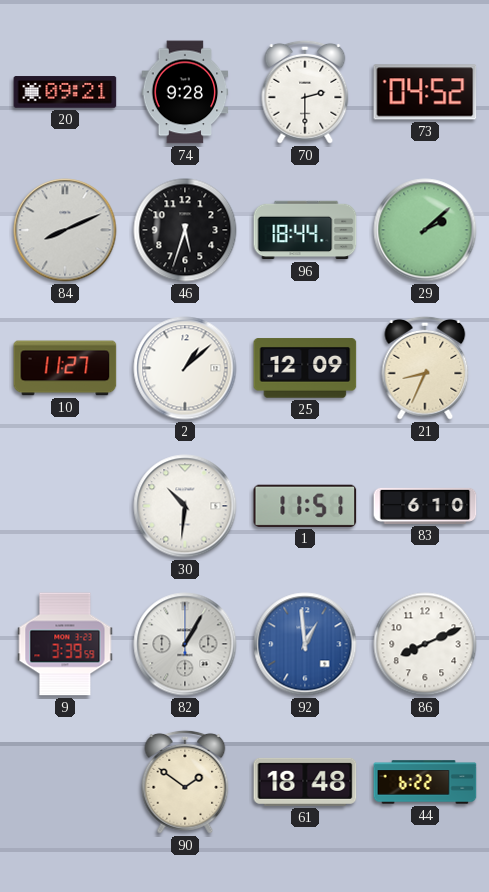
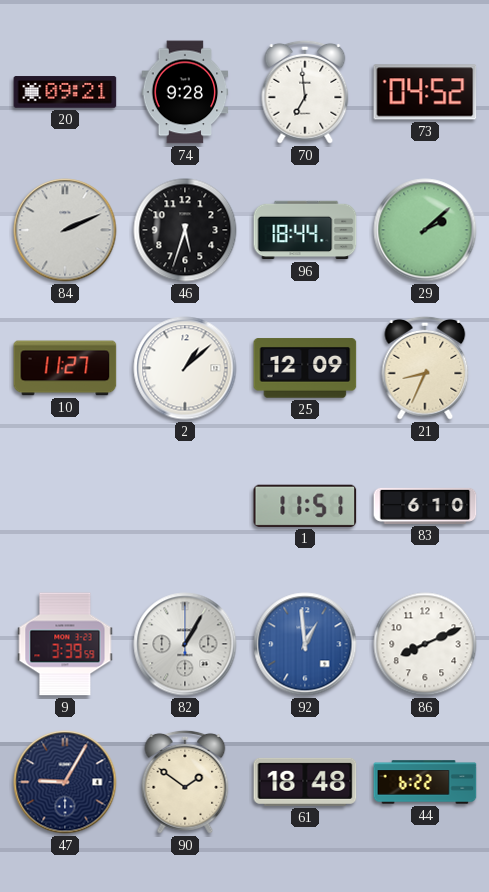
70: 2:30 -> 6:59
84: 8:11 -> 2:11
30: 10:31 -> none
47: none -> 9:05
